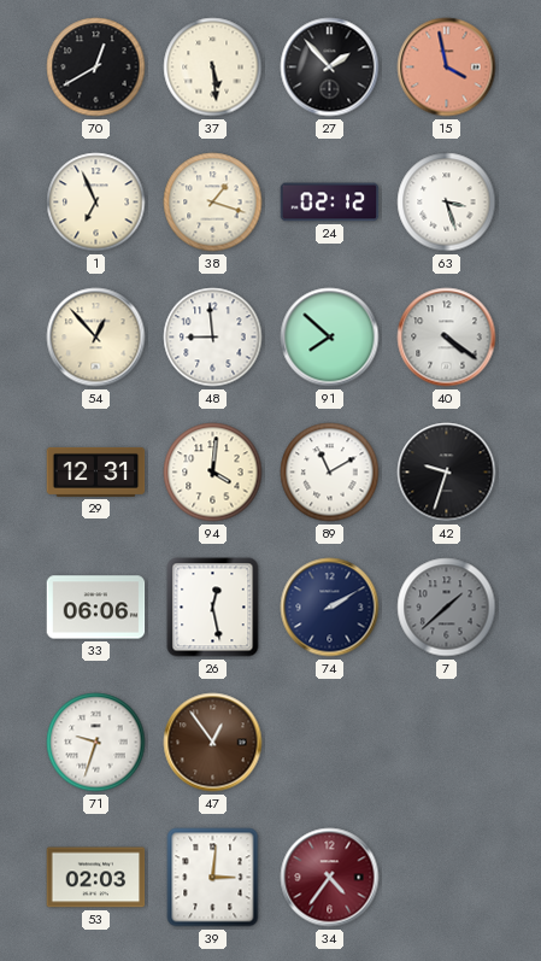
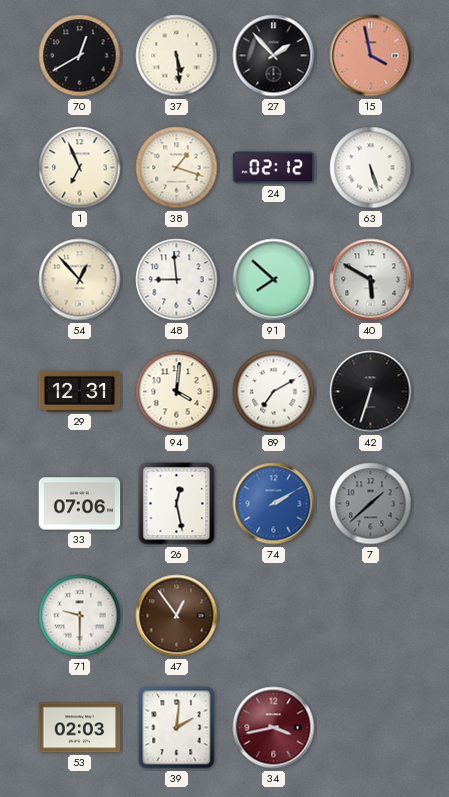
63: 3:27 -> 5:27
40: 4:21 -> 5:50
89: 11:10 -> 7:10
42: 9:33 -> 6:33
33: 06:06 -> 07:06
74 dial: navy -> blue
71: 9:33 -> 9:30
39: 3:01 -> 2:01
34: 4:36 -> 3:43
